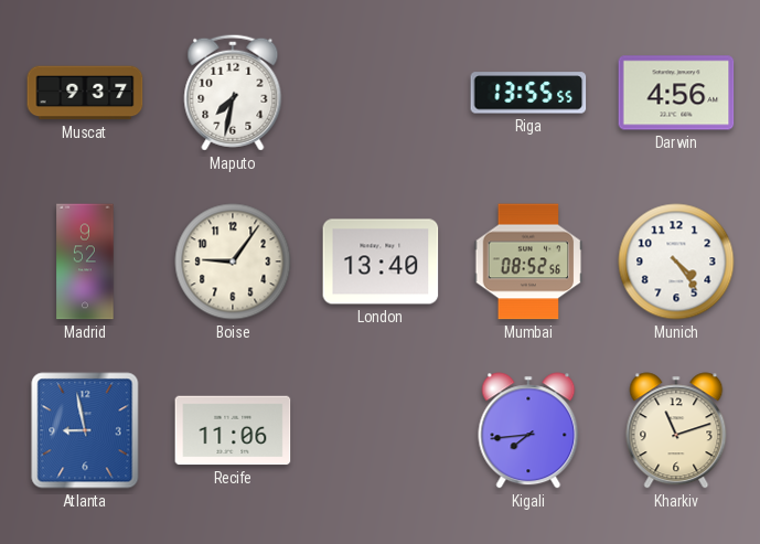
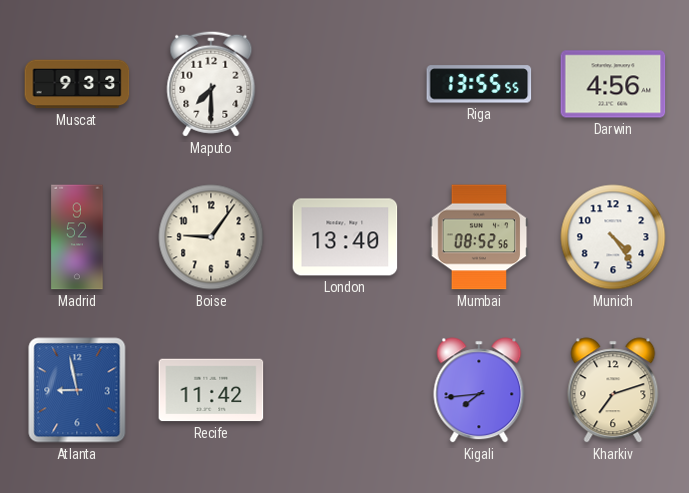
Muscat: 9:37 -> 9:33
Maputo: 7:32 -> 7:30
Recife: 11:06 -> 11:42
Kharkiv: 11:12 -> 7:12
